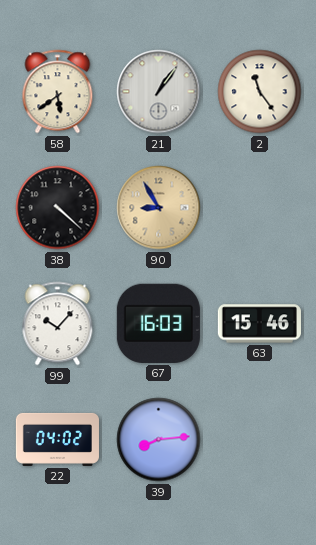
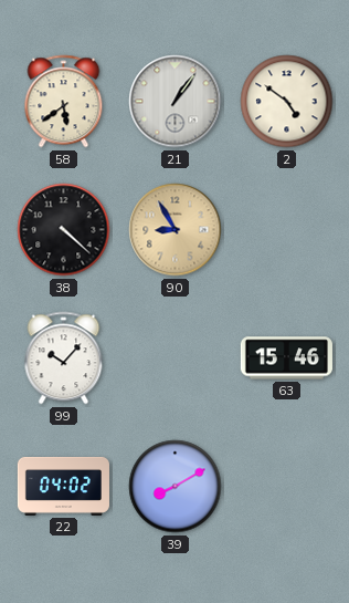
2: 11:24 -> 4:51
67: 16:03 -> none
39: 8:14 -> 8:10
